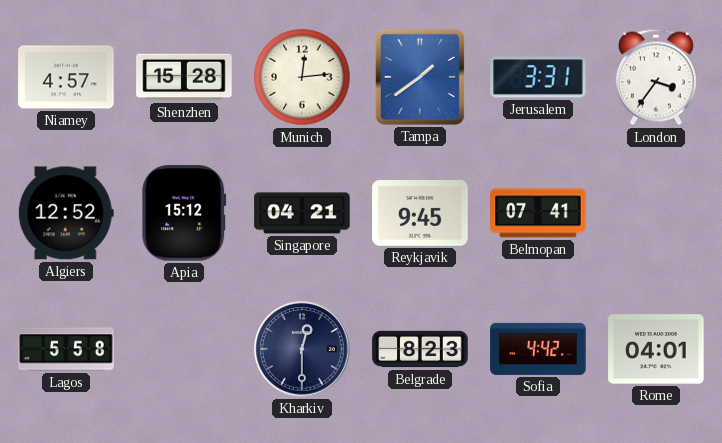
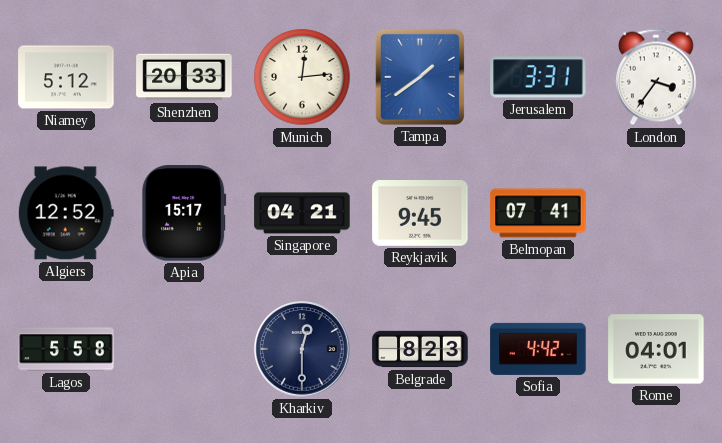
Niamey: 4:57 -> 5:12
Shenzhen: 15:28 -> 20:33
Apia: 15:12 -> 15:17
